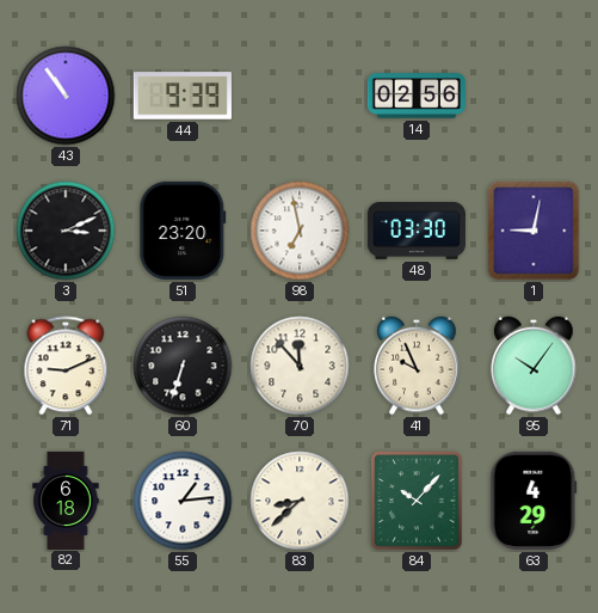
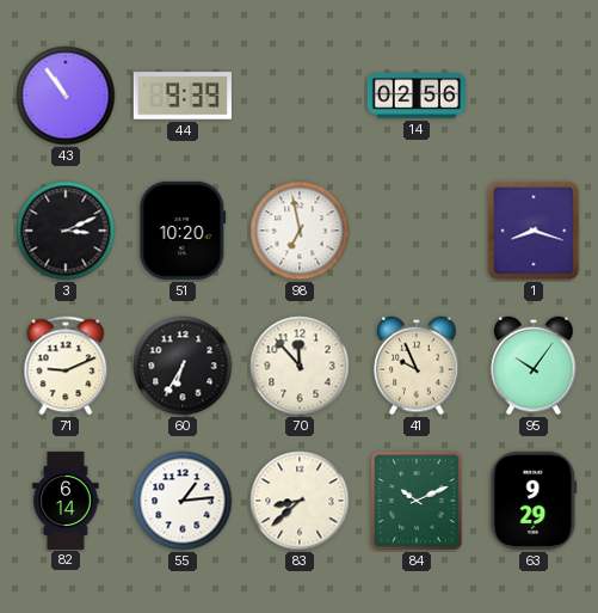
51: 23:20 -> 10:20
48: 03:30 -> none
1: 9:02 -> 8:18
60: 6:33 -> 6:35
82: 6:18 -> 6:14
84: 10:07 -> 10:11
63: 4:29 -> 9:29
